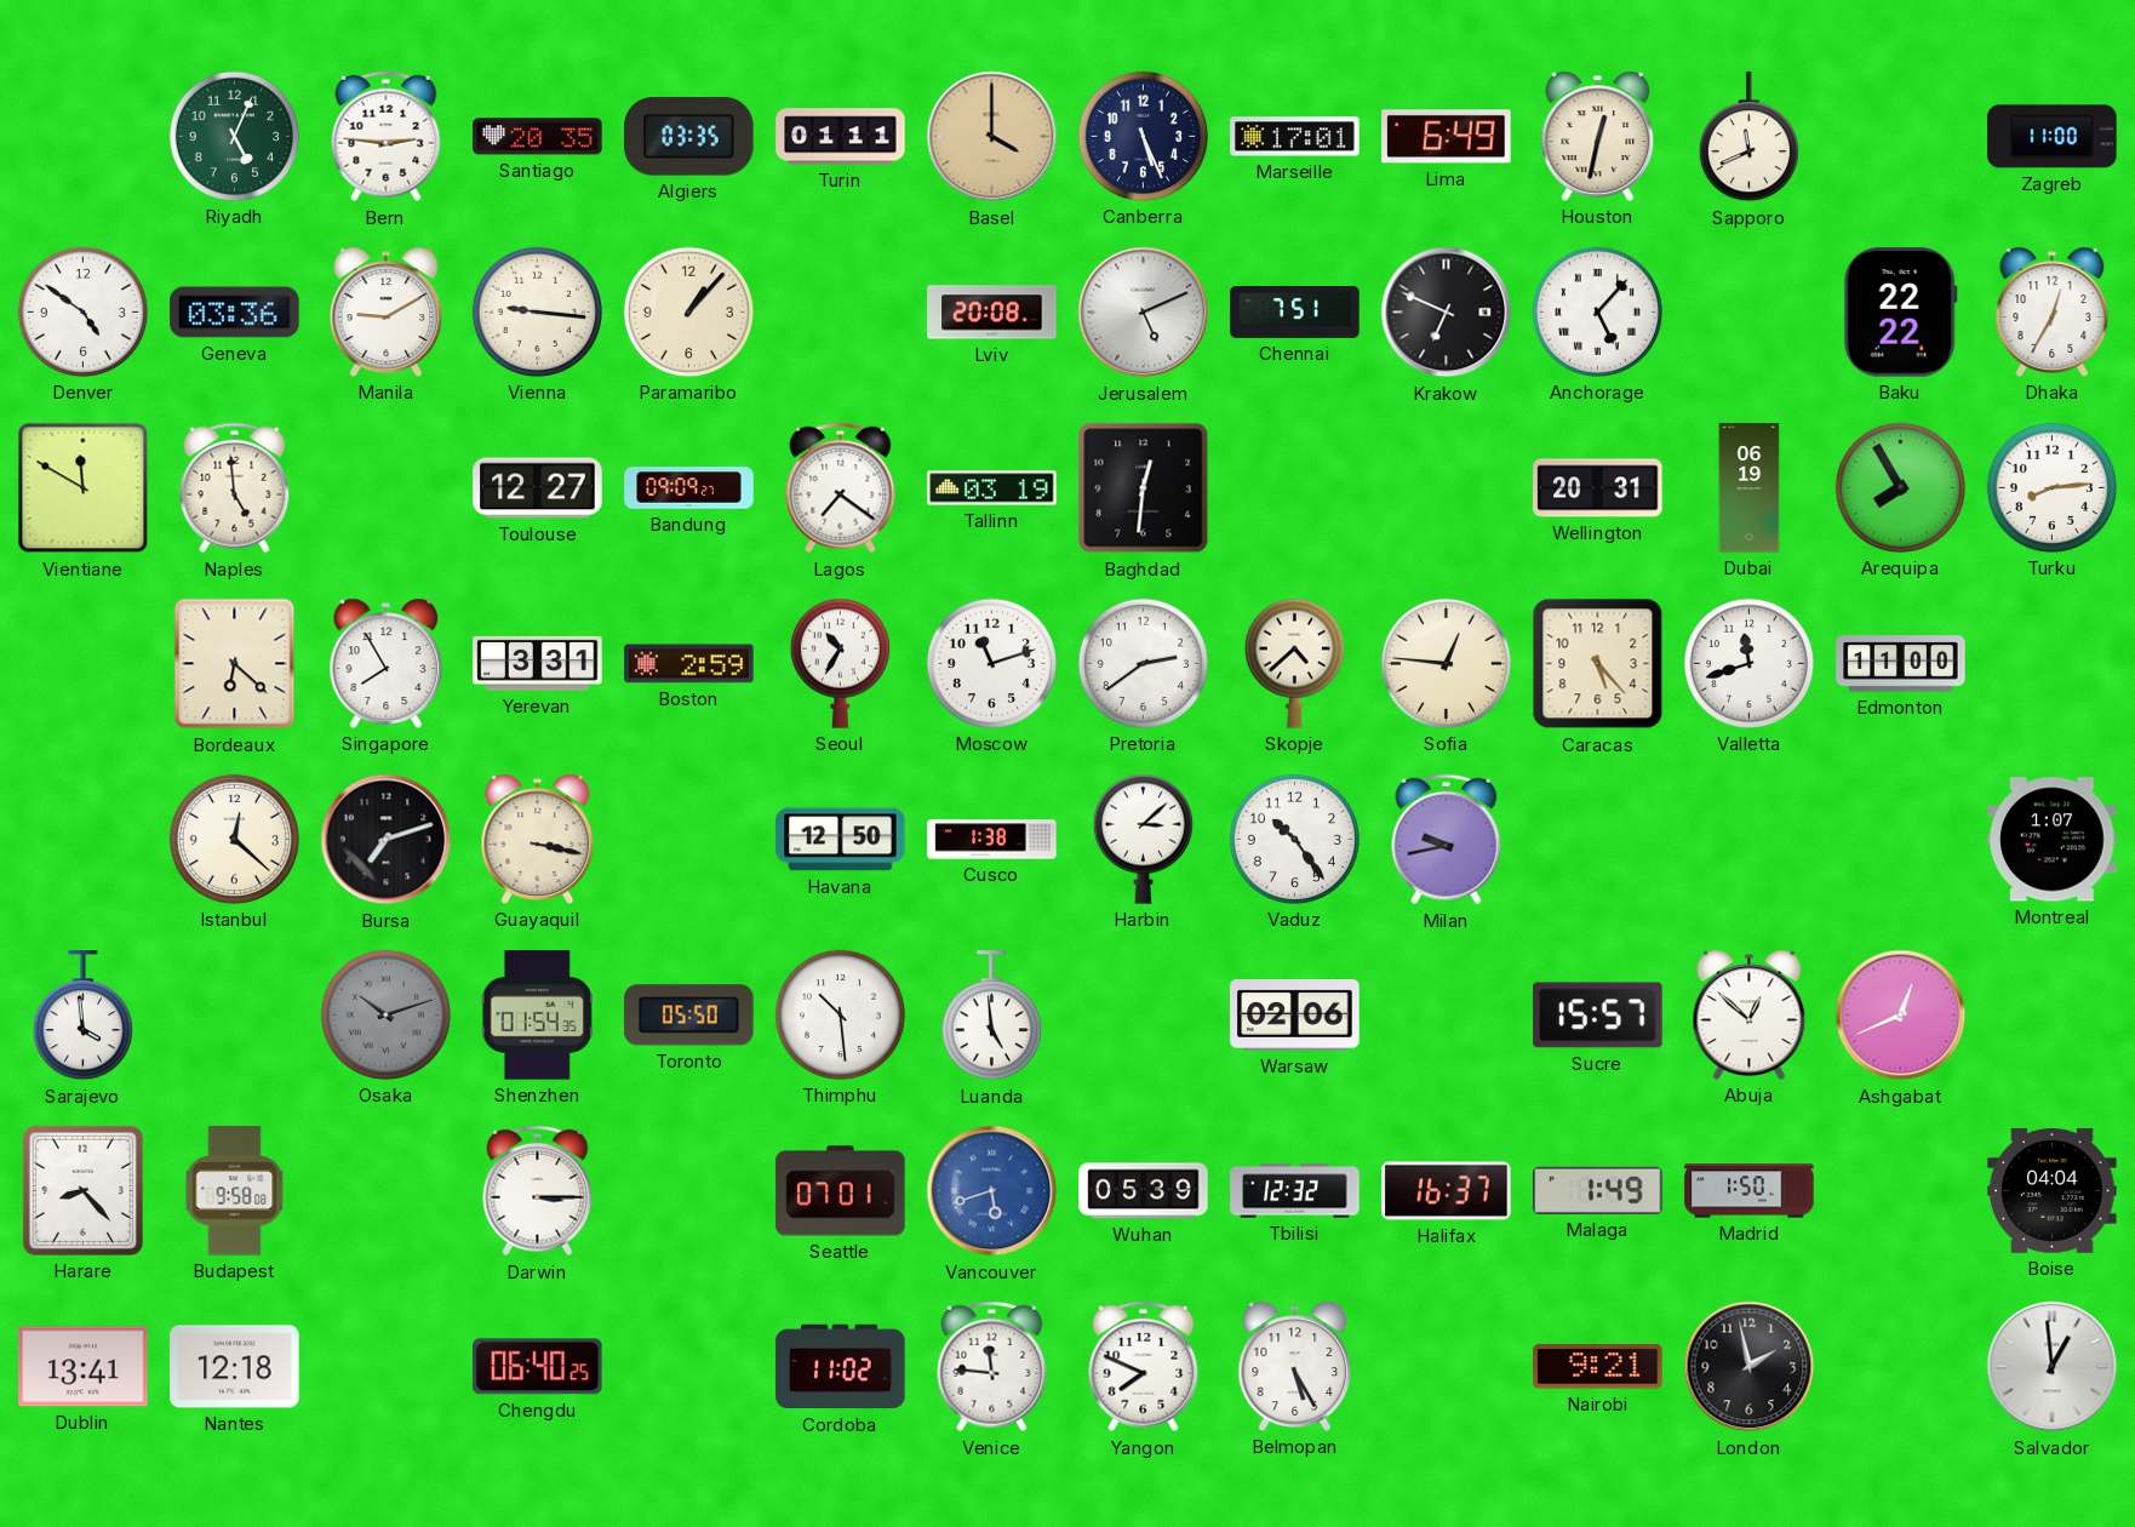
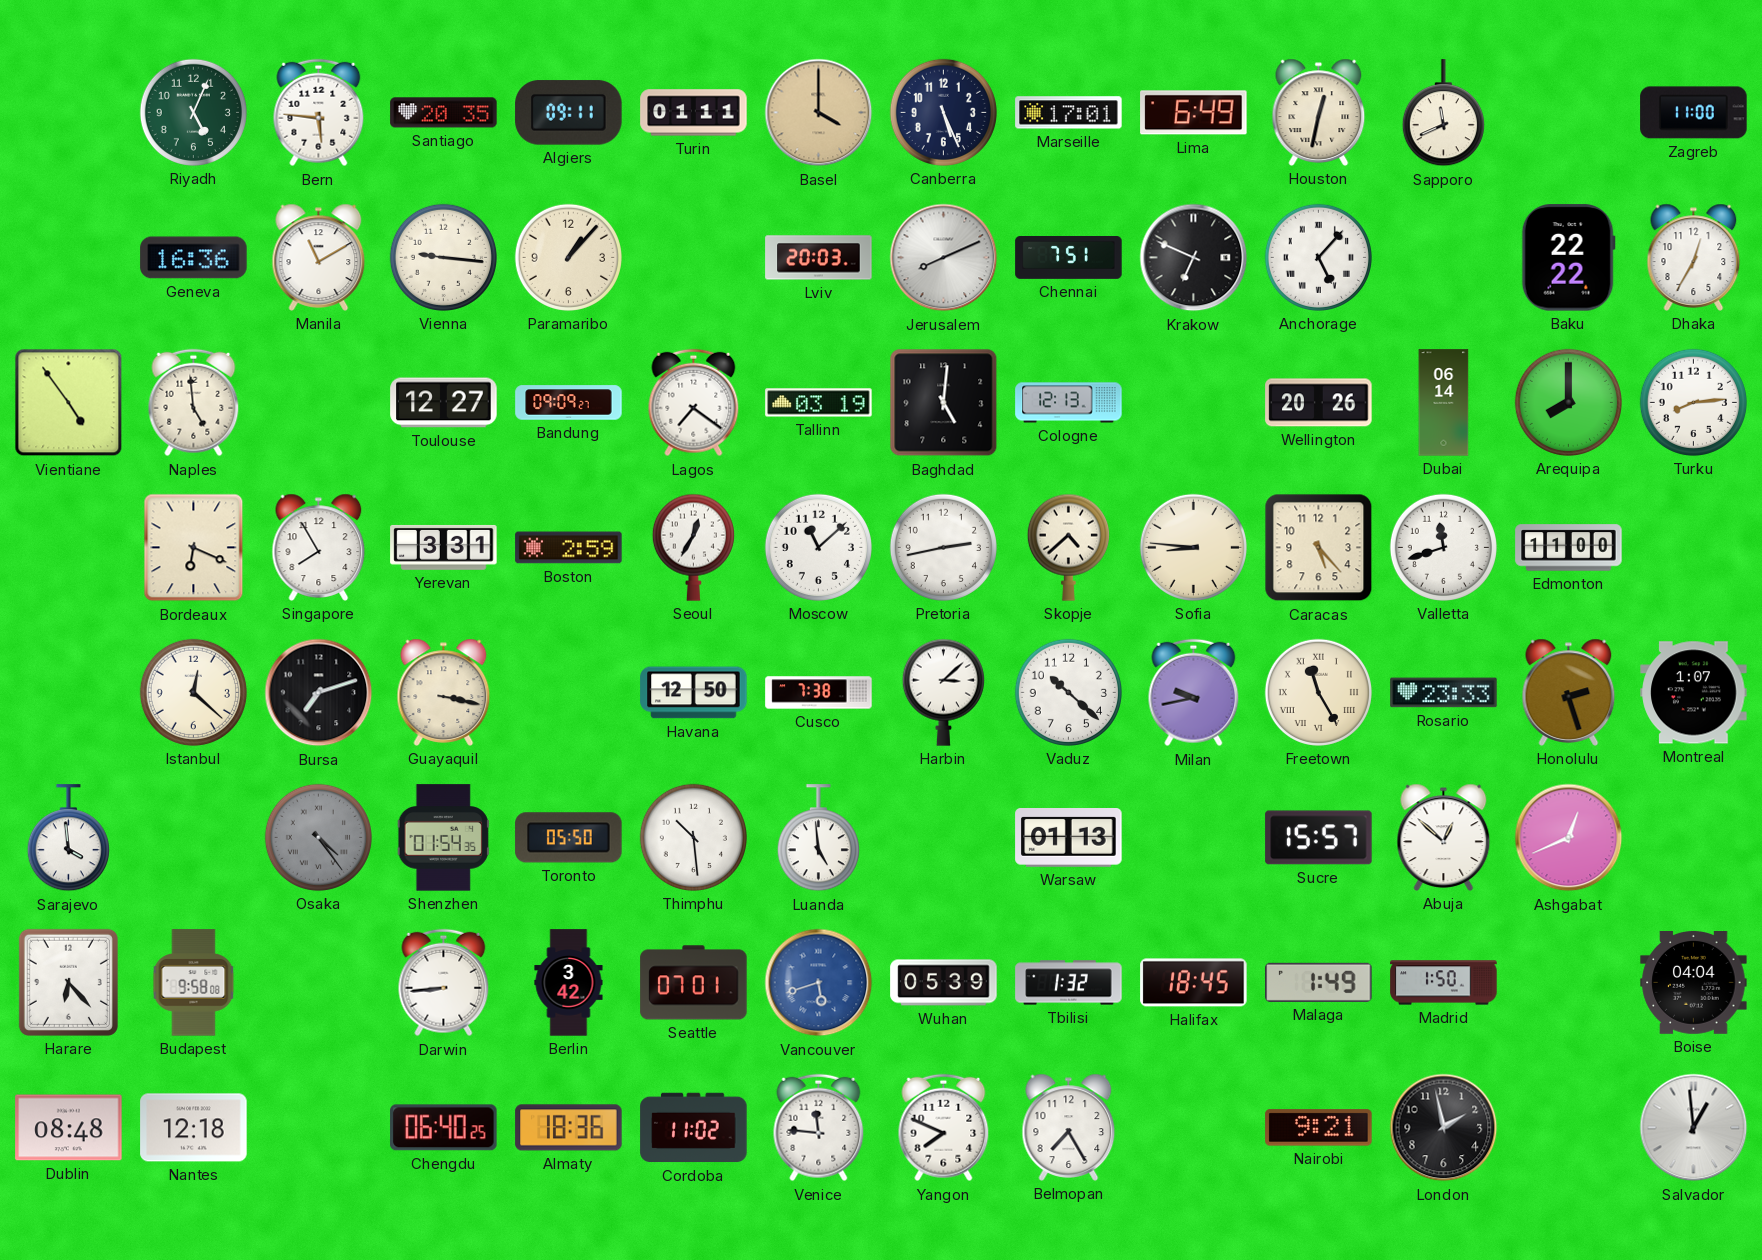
Bern: 2:46 -> 5:46
Algiers: 03:35 -> 09:11
Denver: 4:51 -> none
Geneva: 03:36 -> 16:36
Manila: 9:10 -> 11:10
Lviv: 20:08 -> 20:03
Jerusalem: 5:11 -> 8:11
Vientiane: 11:50 -> 4:54
Baghdad: 12:31 -> 5:01
Cologne: none -> 12:13
Wellington: 20:31 -> 20:26
Dubai: 06:19 -> 06:14
Arequipa: 7:55 -> 8:00
Bordeaux: 6:22 -> 6:19
Seoul: 10:35 -> 12:35
Moscow: 11:12 -> 11:08
Pretoria: 2:39 -> 2:43
Sofia: 12:46 -> 8:46
Cusco: 1:38 -> 7:38
Vaduz: 10:24 -> 10:22
Freetown: none -> 11:25
Rosario: none -> 23:33
Honolulu: none -> 2:27
Osaka: 10:12 -> 4:24
Warsaw: 02:06 -> 01:13
Harare: 8:23 -> 6:23
Darwin: 3:15 -> 8:44
Berlin: none -> 3:42
Tbilisi: 12:32 -> 1:32
Halifax: 16:37 -> 18:45
Dublin: 13:41 -> 08:48
Almaty: none -> 18:36
Belmopan: 5:25 -> 7:25
